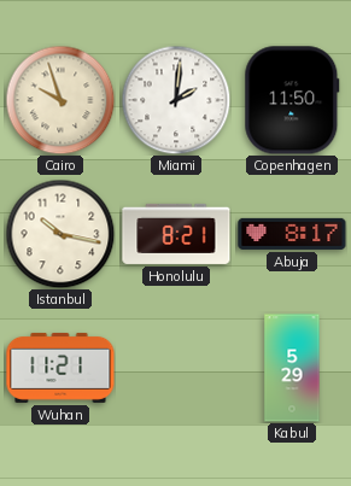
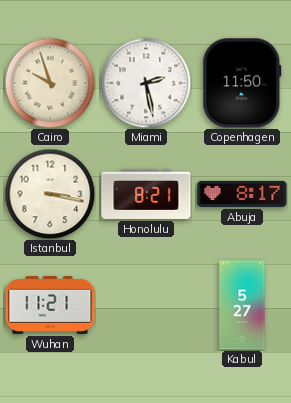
Miami: 2:01 -> 2:28
Istanbul: 10:17 -> 3:17
Kabul: 5:29 -> 5:27
